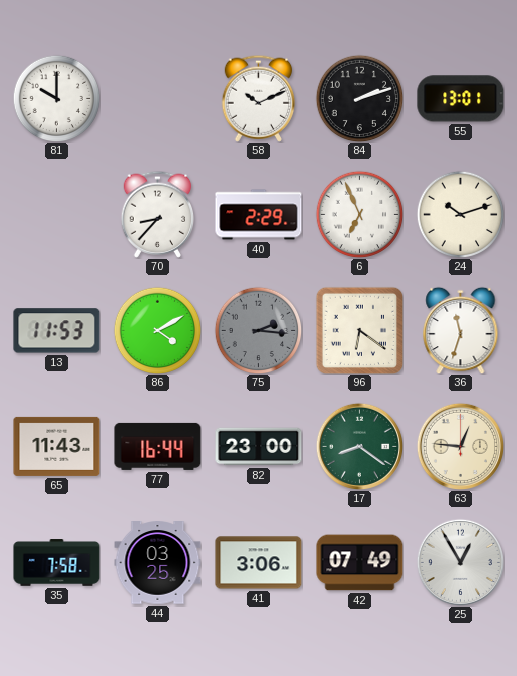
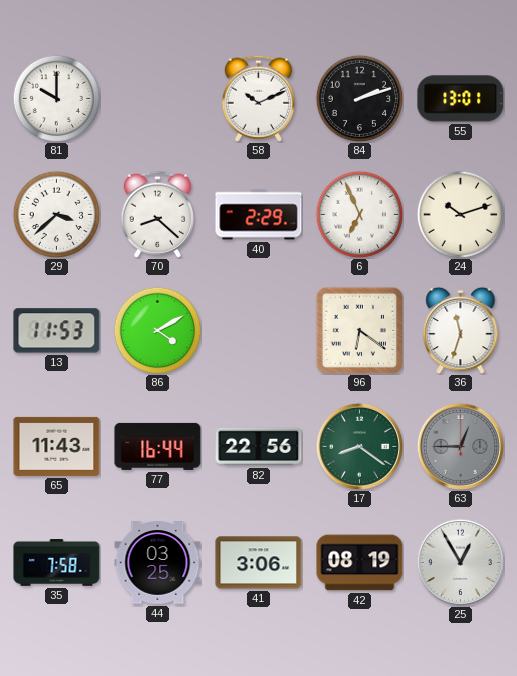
29: none -> 3:38
70: 8:37 -> 8:22
75: 2:16 -> none
82: 23:00 -> 22:56
63: 12:46 -> 12:45
63 dial: cream -> grey
42: 07:49 -> 08:19
